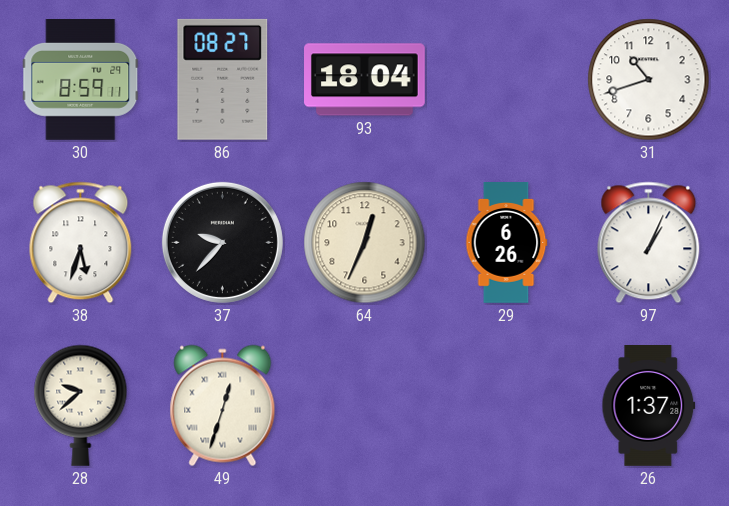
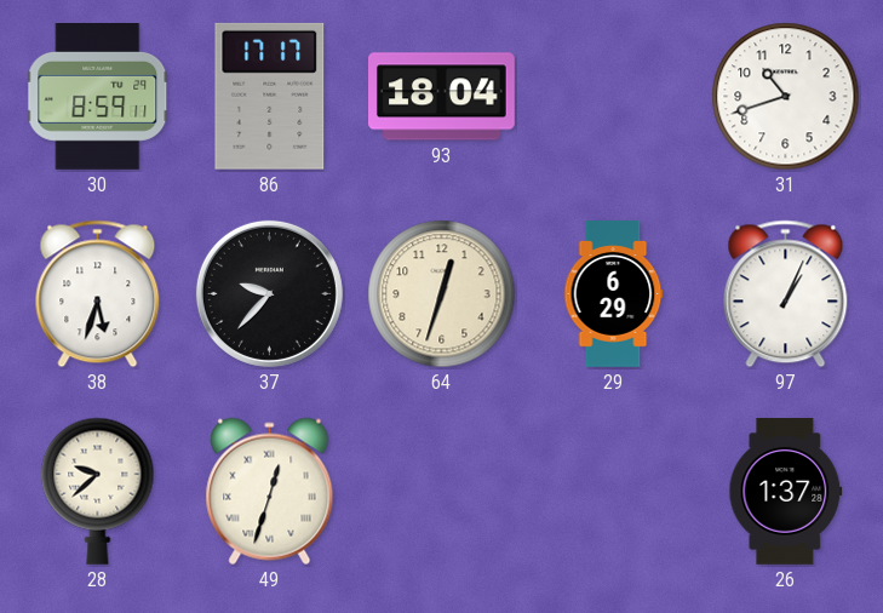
86: 08:27 -> 17:17
64: 12:34 -> 12:33
29: 6:26 -> 6:29
